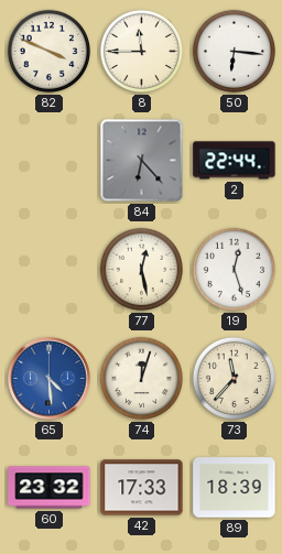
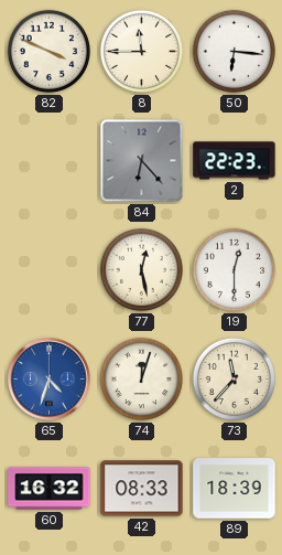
2: 22:44 -> 22:23
19: 12:27 -> 12:30
65: 4:29 -> 4:33
60: 23:32 -> 16:32
42: 17:33 -> 08:33
